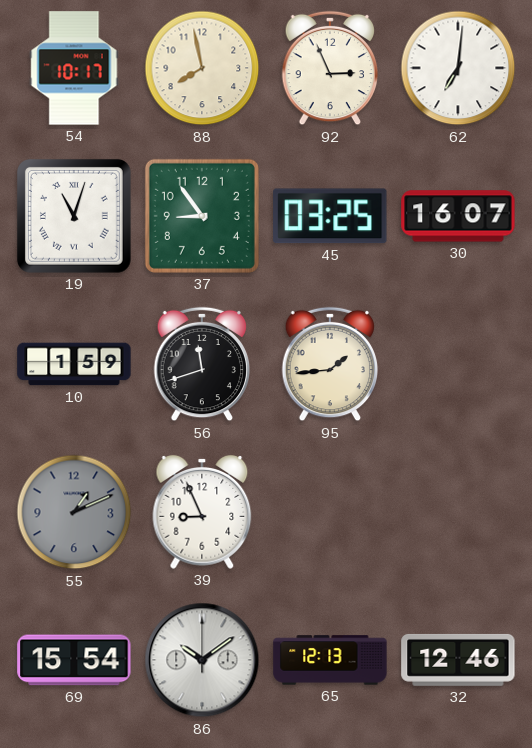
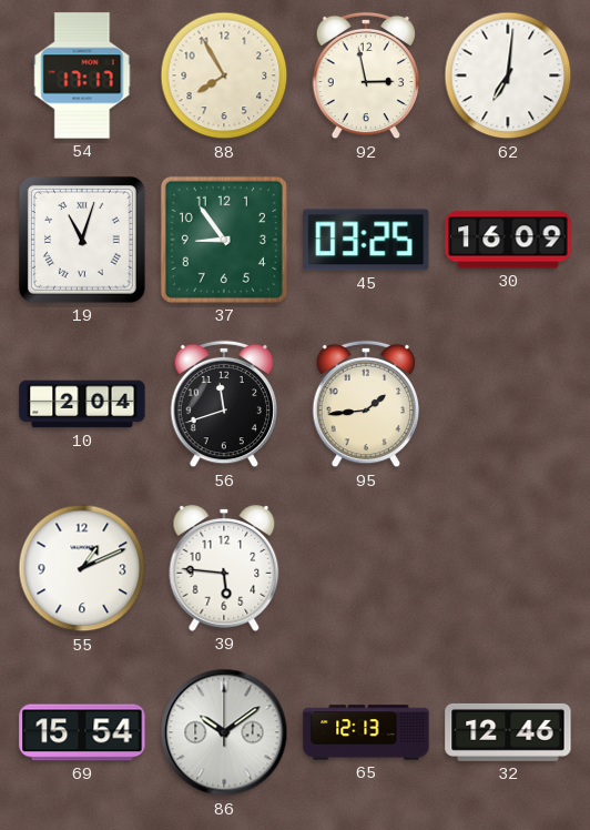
54: 10:17 -> 17:17
88: 7:58 -> 7:55
92: 2:56 -> 2:58
30: 16:07 -> 16:09
10: 1:59 -> 2:04
55 dial: grey -> white
39: 8:56 -> 5:46
